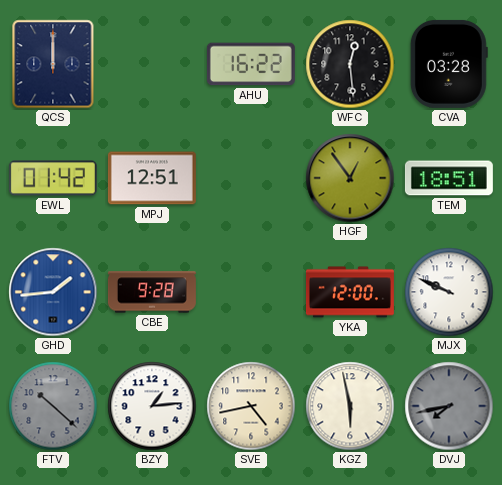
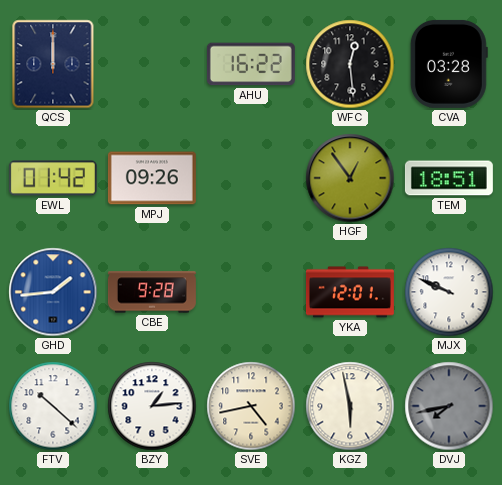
MPJ: 12:51 -> 09:26
YKA: 12:00 -> 12:01
FTV dial: grey -> white
